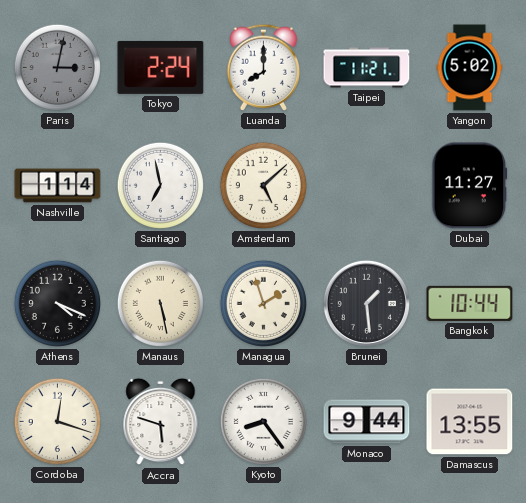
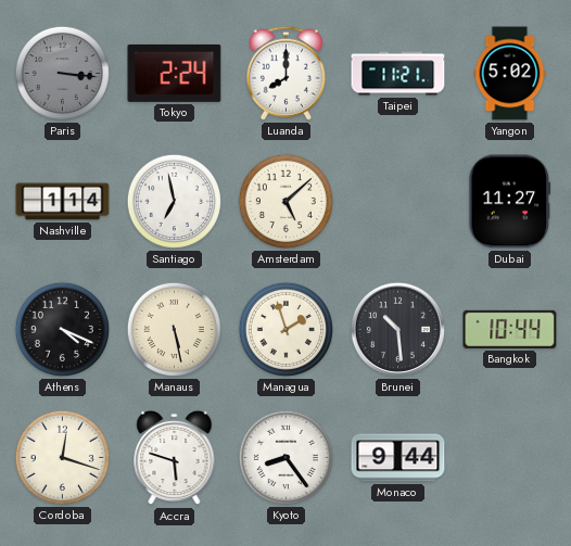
Paris: 3:02 -> 3:16
Brunei: 1:29 -> 10:29
Damascus: 13:55 -> none
